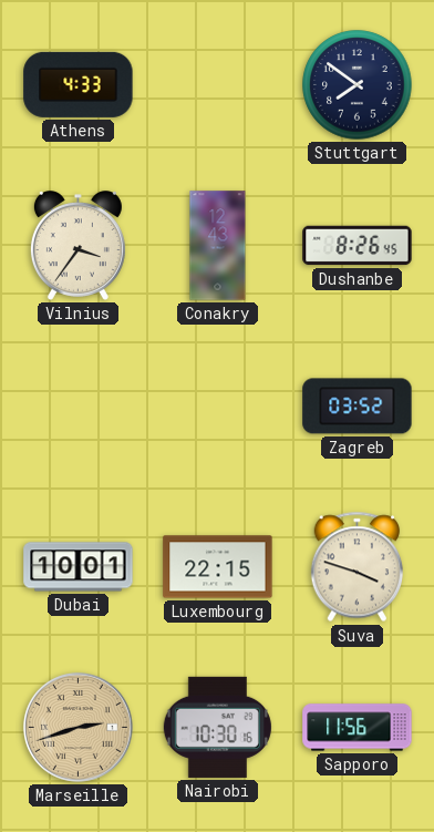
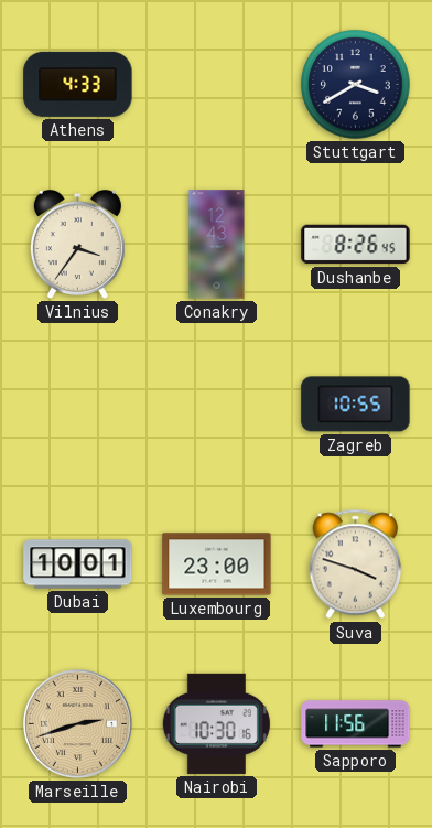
Stuttgart: 7:51 -> 3:40
Zagreb: 03:52 -> 10:55
Luxembourg: 22:15 -> 23:00
